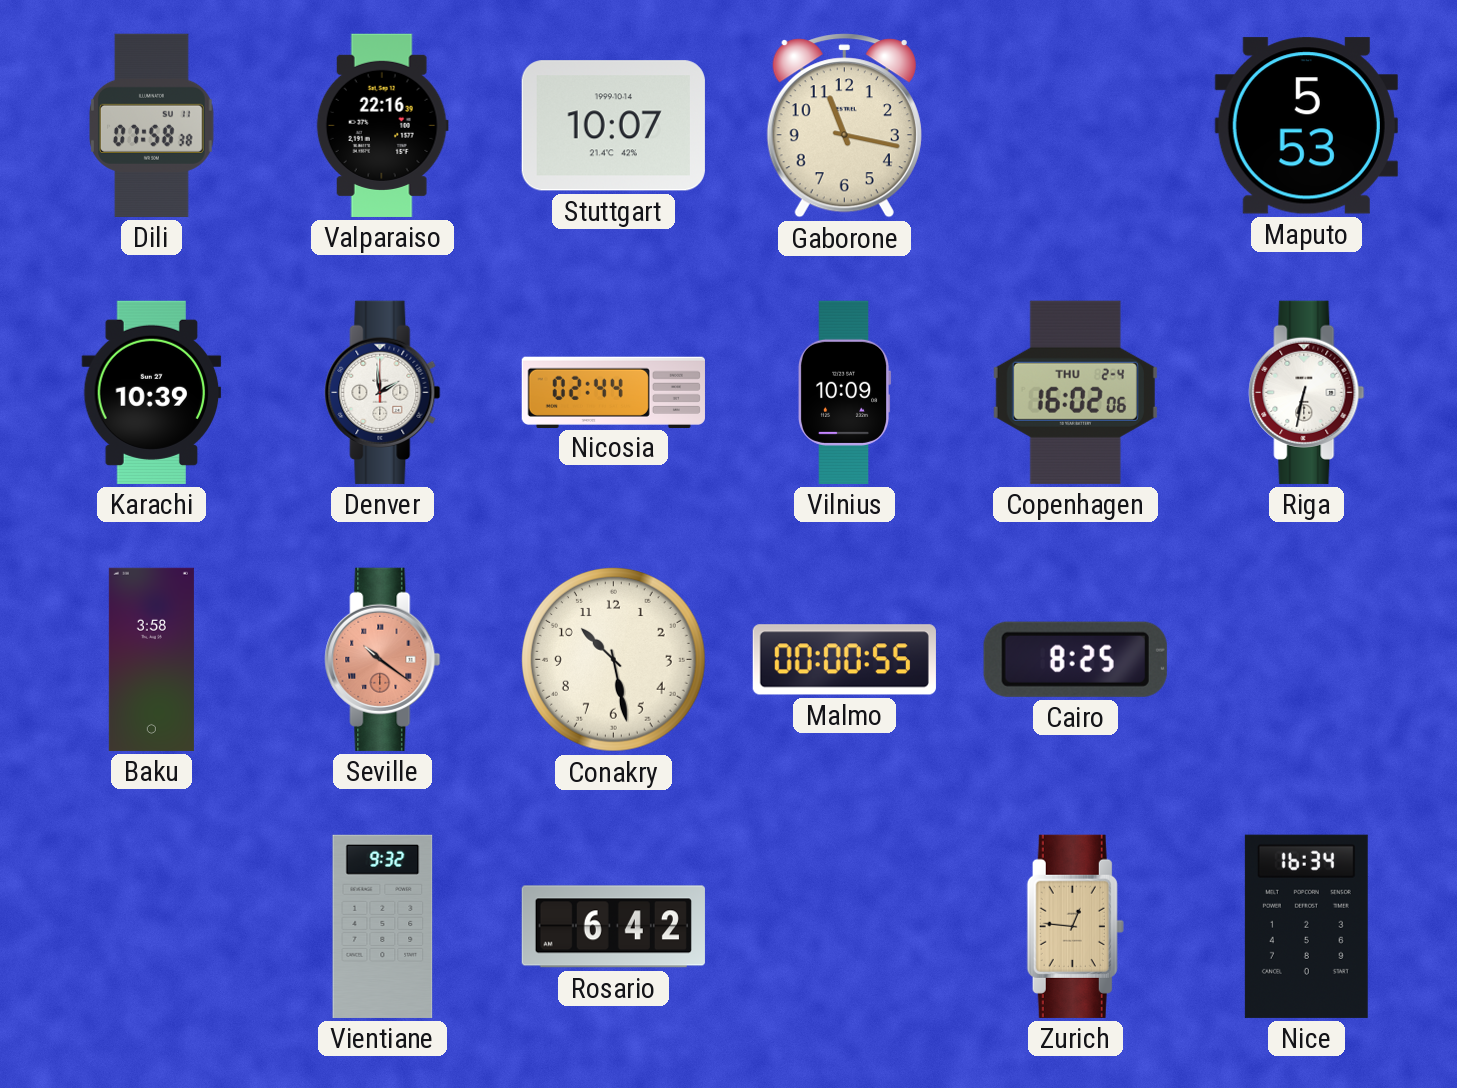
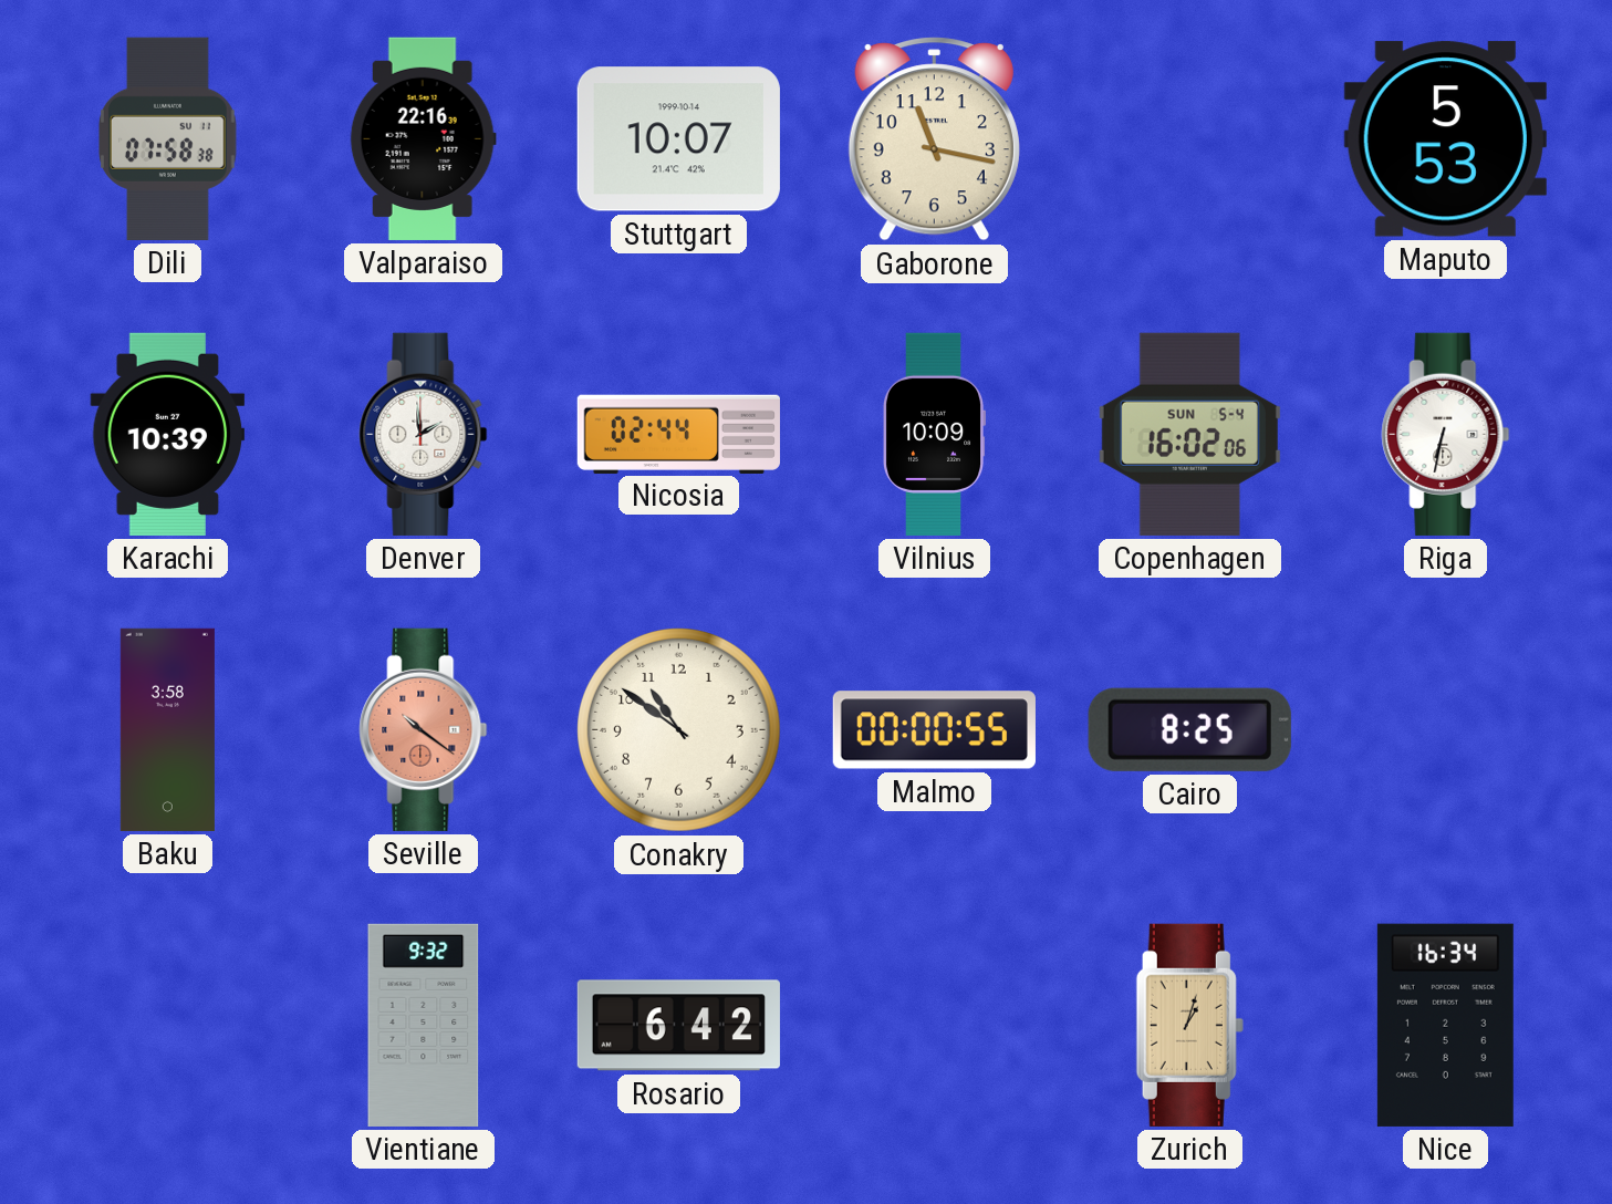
Copenhagen date: THU 2-4 -> SUN 5-4
Conakry: 10:28 -> 10:51
Zurich: 12:46 -> 1:03
